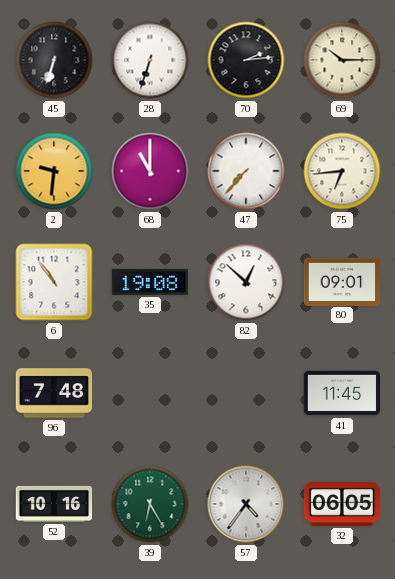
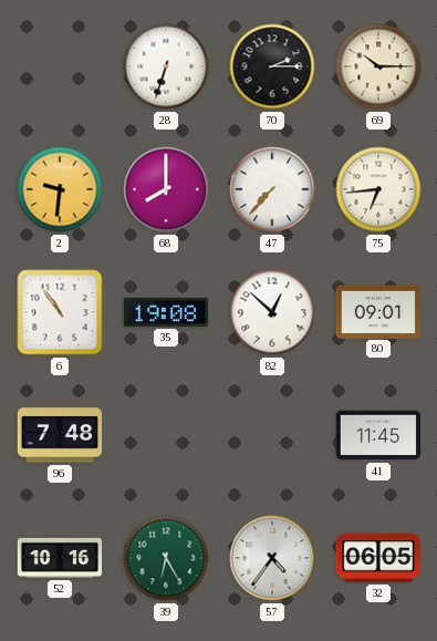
45: 6:33 -> none
70: 2:14 -> 2:15
68: 11:00 -> 8:00
